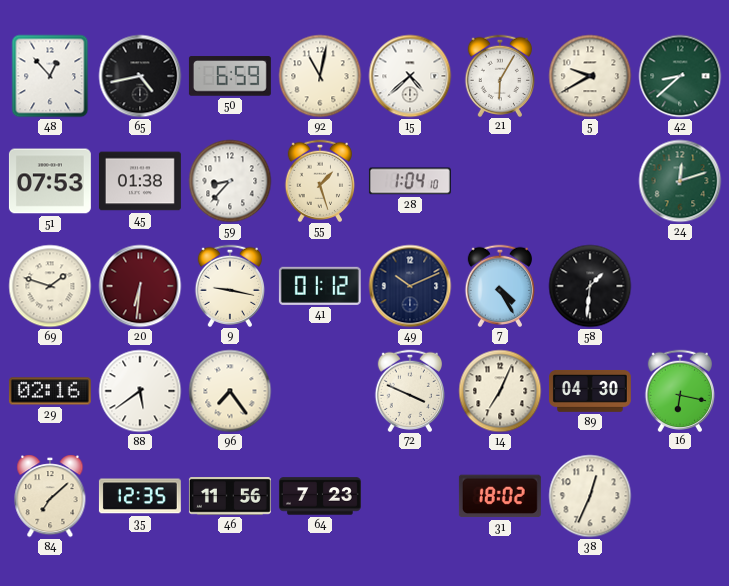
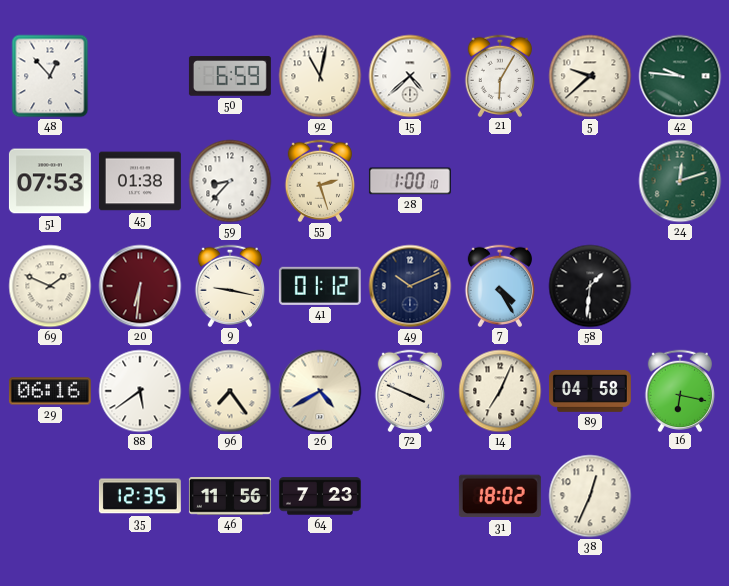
65: 4:43 -> none
5: 9:40 -> 9:38
42: 8:38 -> 9:46
55: 1:27 -> 2:27
28: 1:04 -> 1:00
69: 1:48 -> 1:49
29: 02:16 -> 06:16
26: none -> 4:40
89: 04:30 -> 04:58
84: 7:08 -> none
